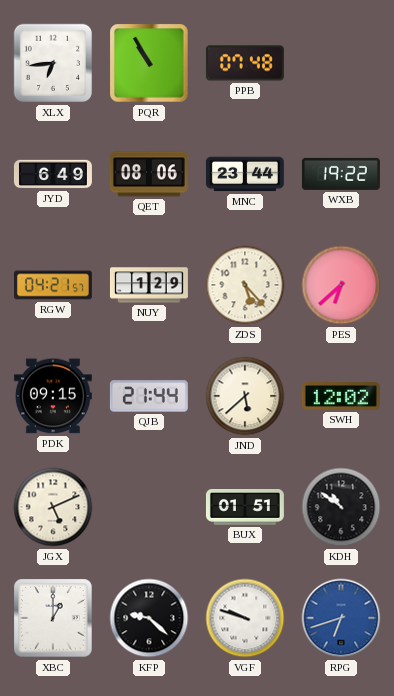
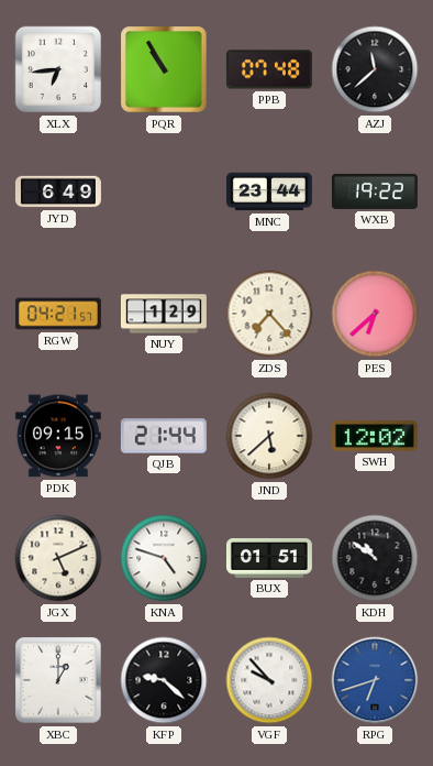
AZJ: none -> 11:38
QET: 08:06 -> none
ZDS: 5:23 -> 7:23
KNA: none -> 4:48
VGF: 9:48 -> 9:53
